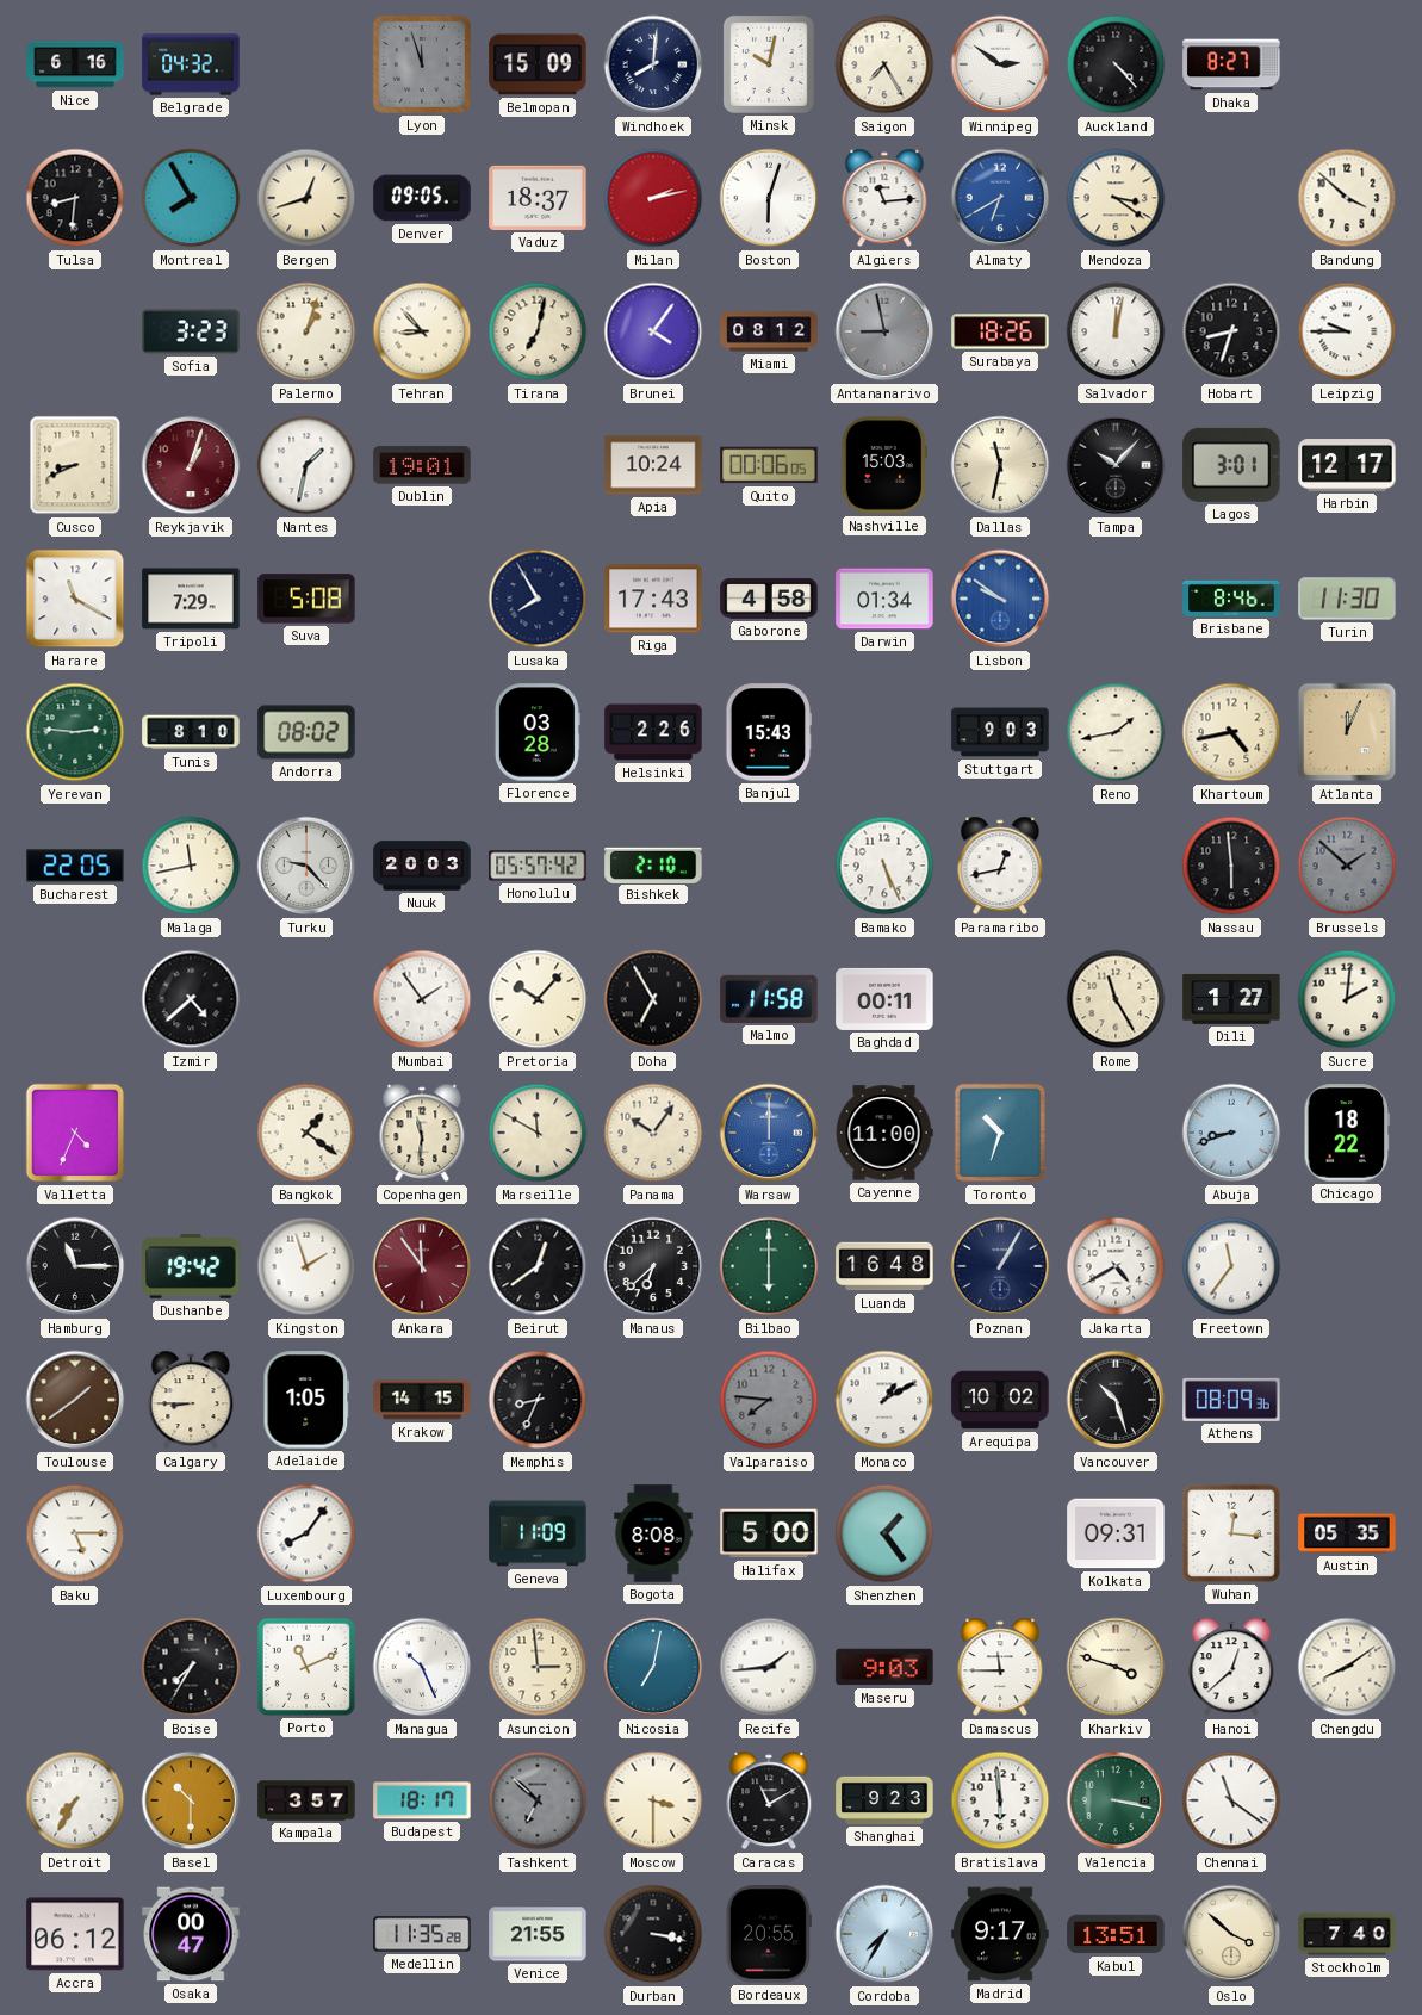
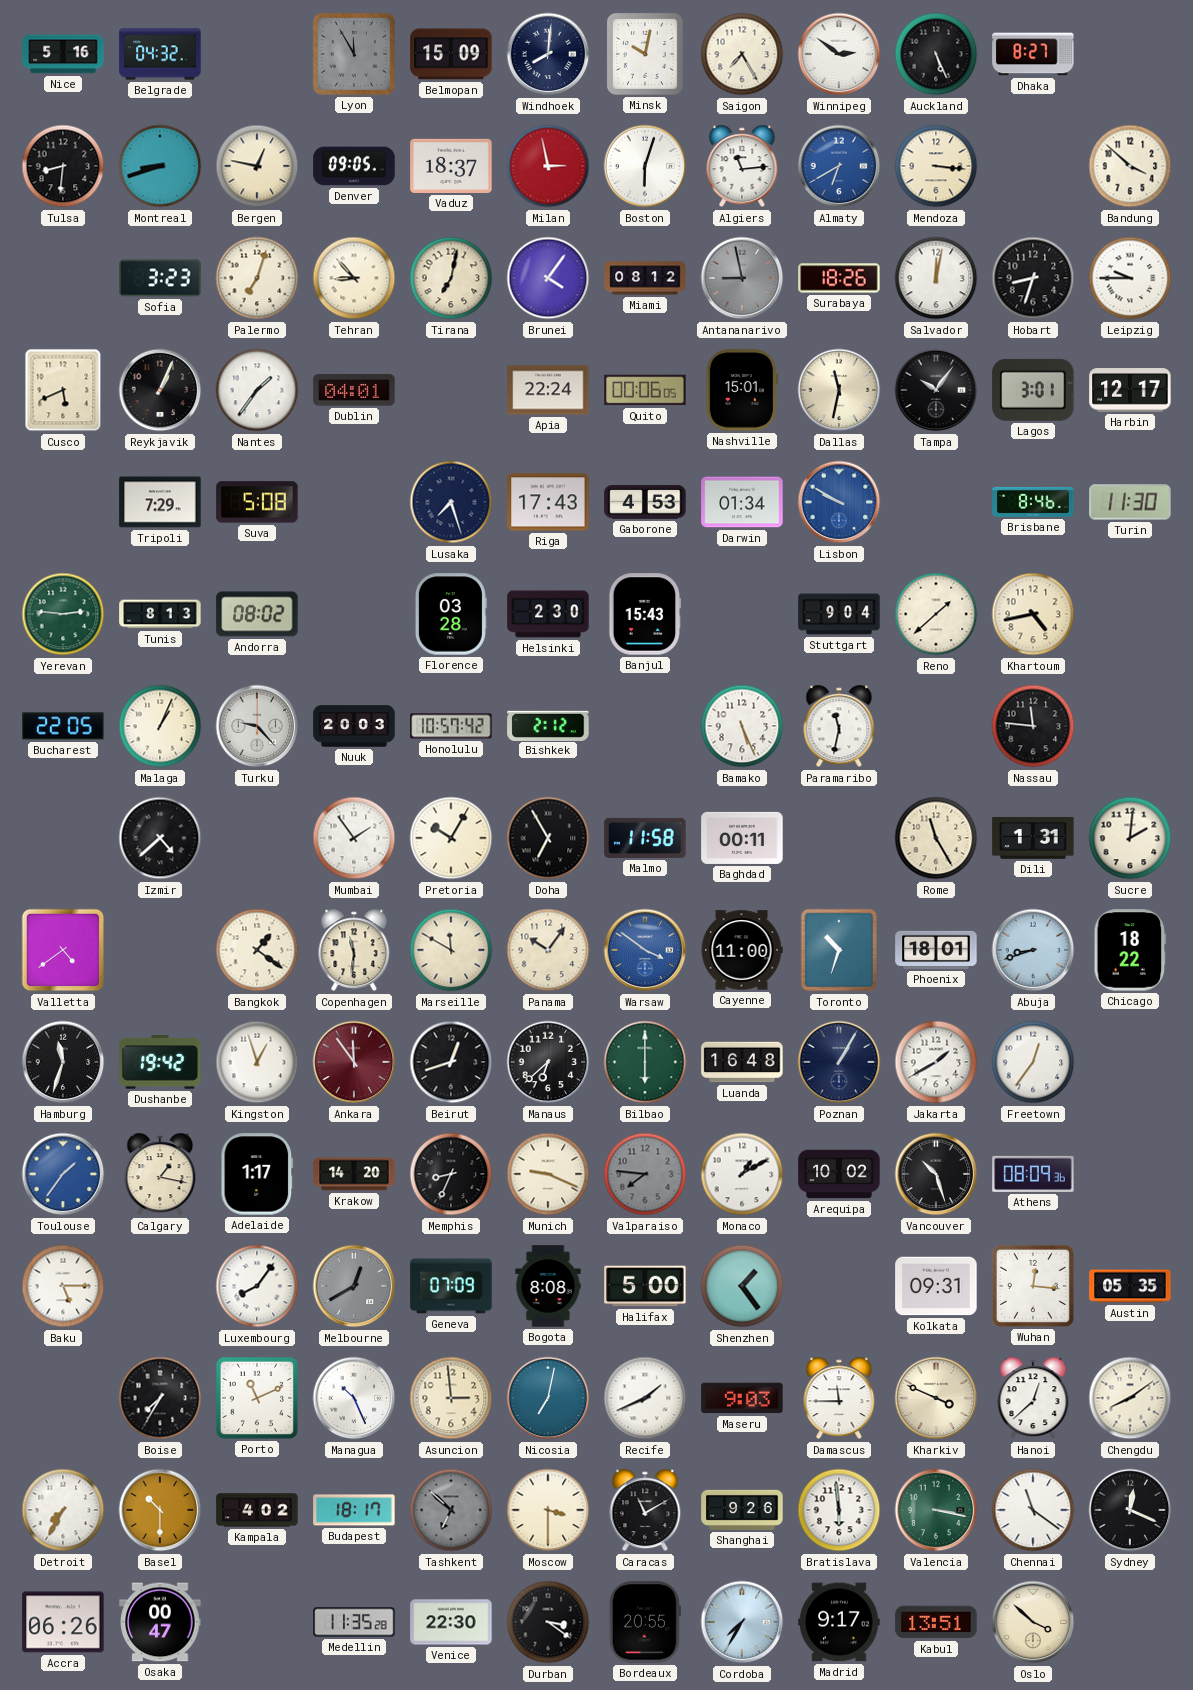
Nice: 6:16 -> 5:16
Lyon: 11:57 -> 11:55
Auckland: 4:23 -> 5:26
Montreal: 7:55 -> 8:42
Bergen: 12:42 -> 12:47
Milan: 2:13 -> 2:58
Mendoza: 3:21 -> 3:16
Palermo: 1:03 -> 7:03
Cusco: 8:41 -> 5:41
Reykjavik: 1:03 -> 1:04
Reykjavik dial: burgundy -> black
Nantes: 1:32 -> 1:36
Dublin: 19:01 -> 04:01
Apia: 10:24 -> 22:24
Nashville: 15:03 -> 15:01
Tampa: 10:07 -> 10:06
Harare: 11:20 -> none
Lusaka: 7:55 -> 7:27
Gaborone: 4:58 -> 4:53
Lisbon: 9:51 -> 9:50
Tunis: 8:10 -> 8:13
Helsinki: 2:26 -> 2:30
Stuttgart: 9:03 -> 9:04
Reno: 1:43 -> 1:38
Atlanta: 12:04 -> none
Malaga: 11:43 -> 1:04
Honolulu: 05:57 -> 10:57
Bishkek: 2:10 -> 2:12
Paramaribo: 12:43 -> 11:32
Nassau: 5:59 -> 11:46
Brussels: 1:52 -> none
Pretoria: 10:07 -> 10:05
Dili: 1:27 -> 1:31
Valletta: 4:34 -> 4:39
Warsaw: 12:00 -> 3:51
Phoenix: none -> 18:01
Hamburg: 11:15 -> 11:33
Kingston: 1:57 -> 12:57
Beirut: 12:39 -> 12:42
Jakarta: 4:40 -> 1:40
Freetown: 11:36 -> 12:36
Toulouse: 1:39 -> 1:36
Toulouse dial: brown -> blue
Calgary: 8:45 -> 1:17
Adelaide: 1:05 -> 1:17
Krakow: 14:15 -> 14:20
Munich: none -> 9:19
Melbourne: none -> 12:40
Geneva: 11:09 -> 07:09
Recife: 1:44 -> 1:41
Kharkiv: 3:48 -> 3:49
Kampala: 3:57 -> 4:02
Shanghai: 9:23 -> 9:26
Sydney: none -> 12:19
Accra: 06:12 -> 06:26
Venice: 21:55 -> 22:30
Durban: 3:17 -> 3:21
Stockholm: 7:40 -> none
